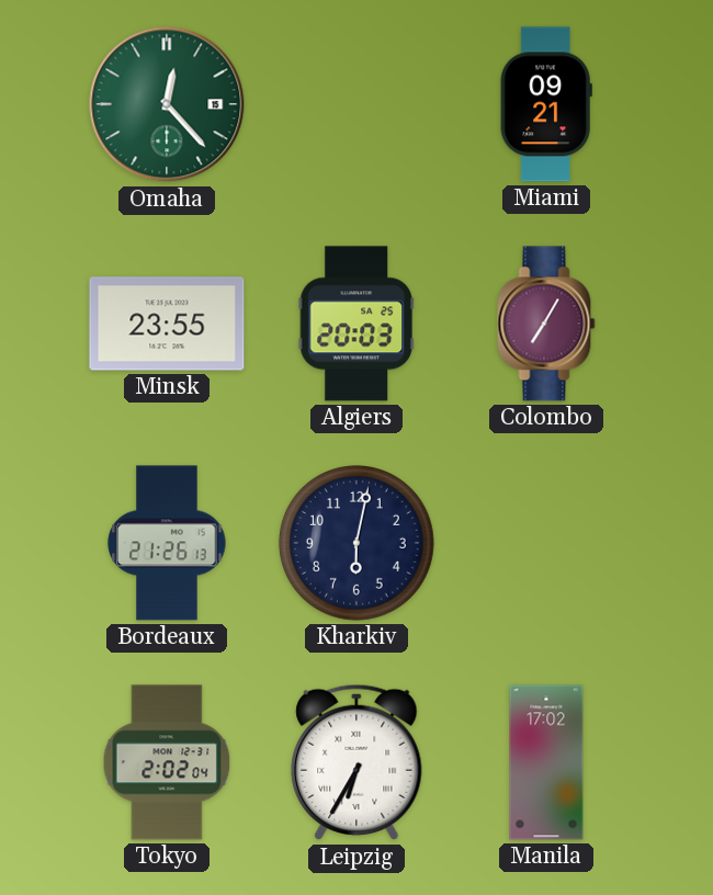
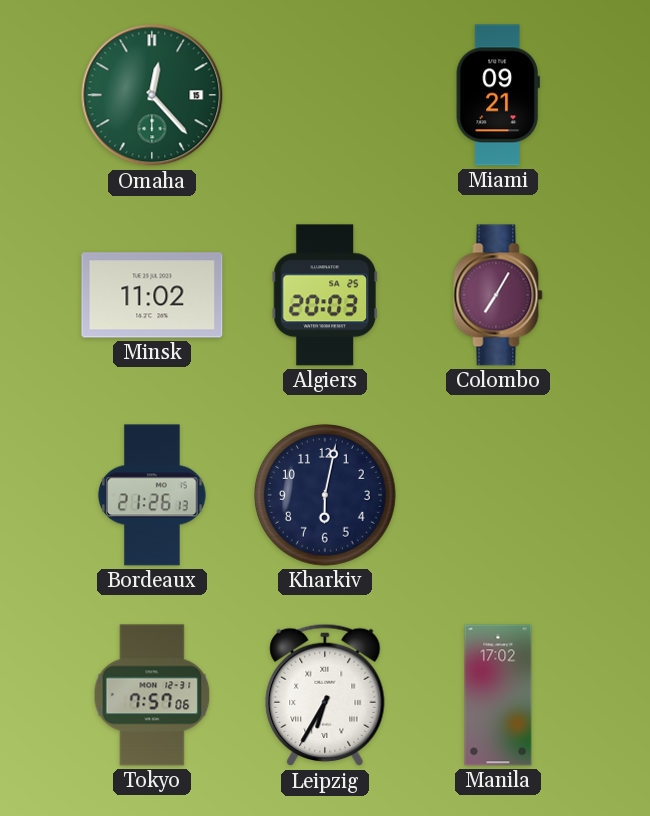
Minsk: 23:55 -> 11:02
Tokyo: 2:02 -> 7:57
